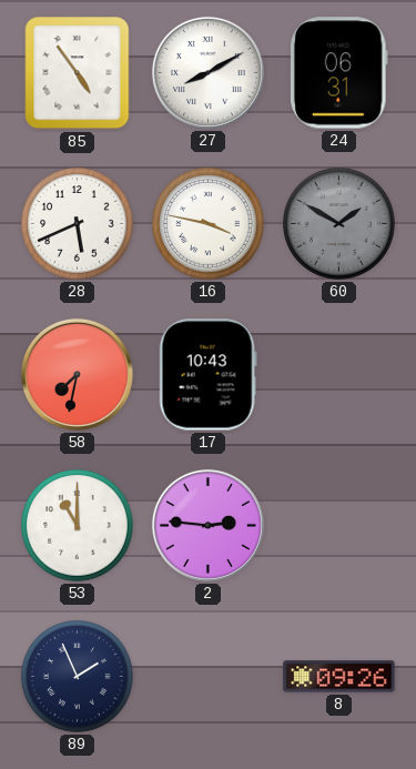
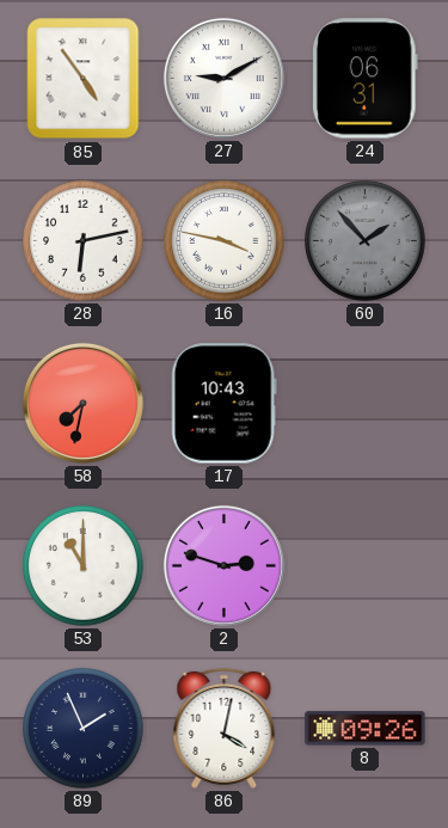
27: 8:10 -> 9:10
28: 5:41 -> 6:13
60: 1:50 -> 1:53
2: 2:46 -> 2:48
86: none -> 4:02
